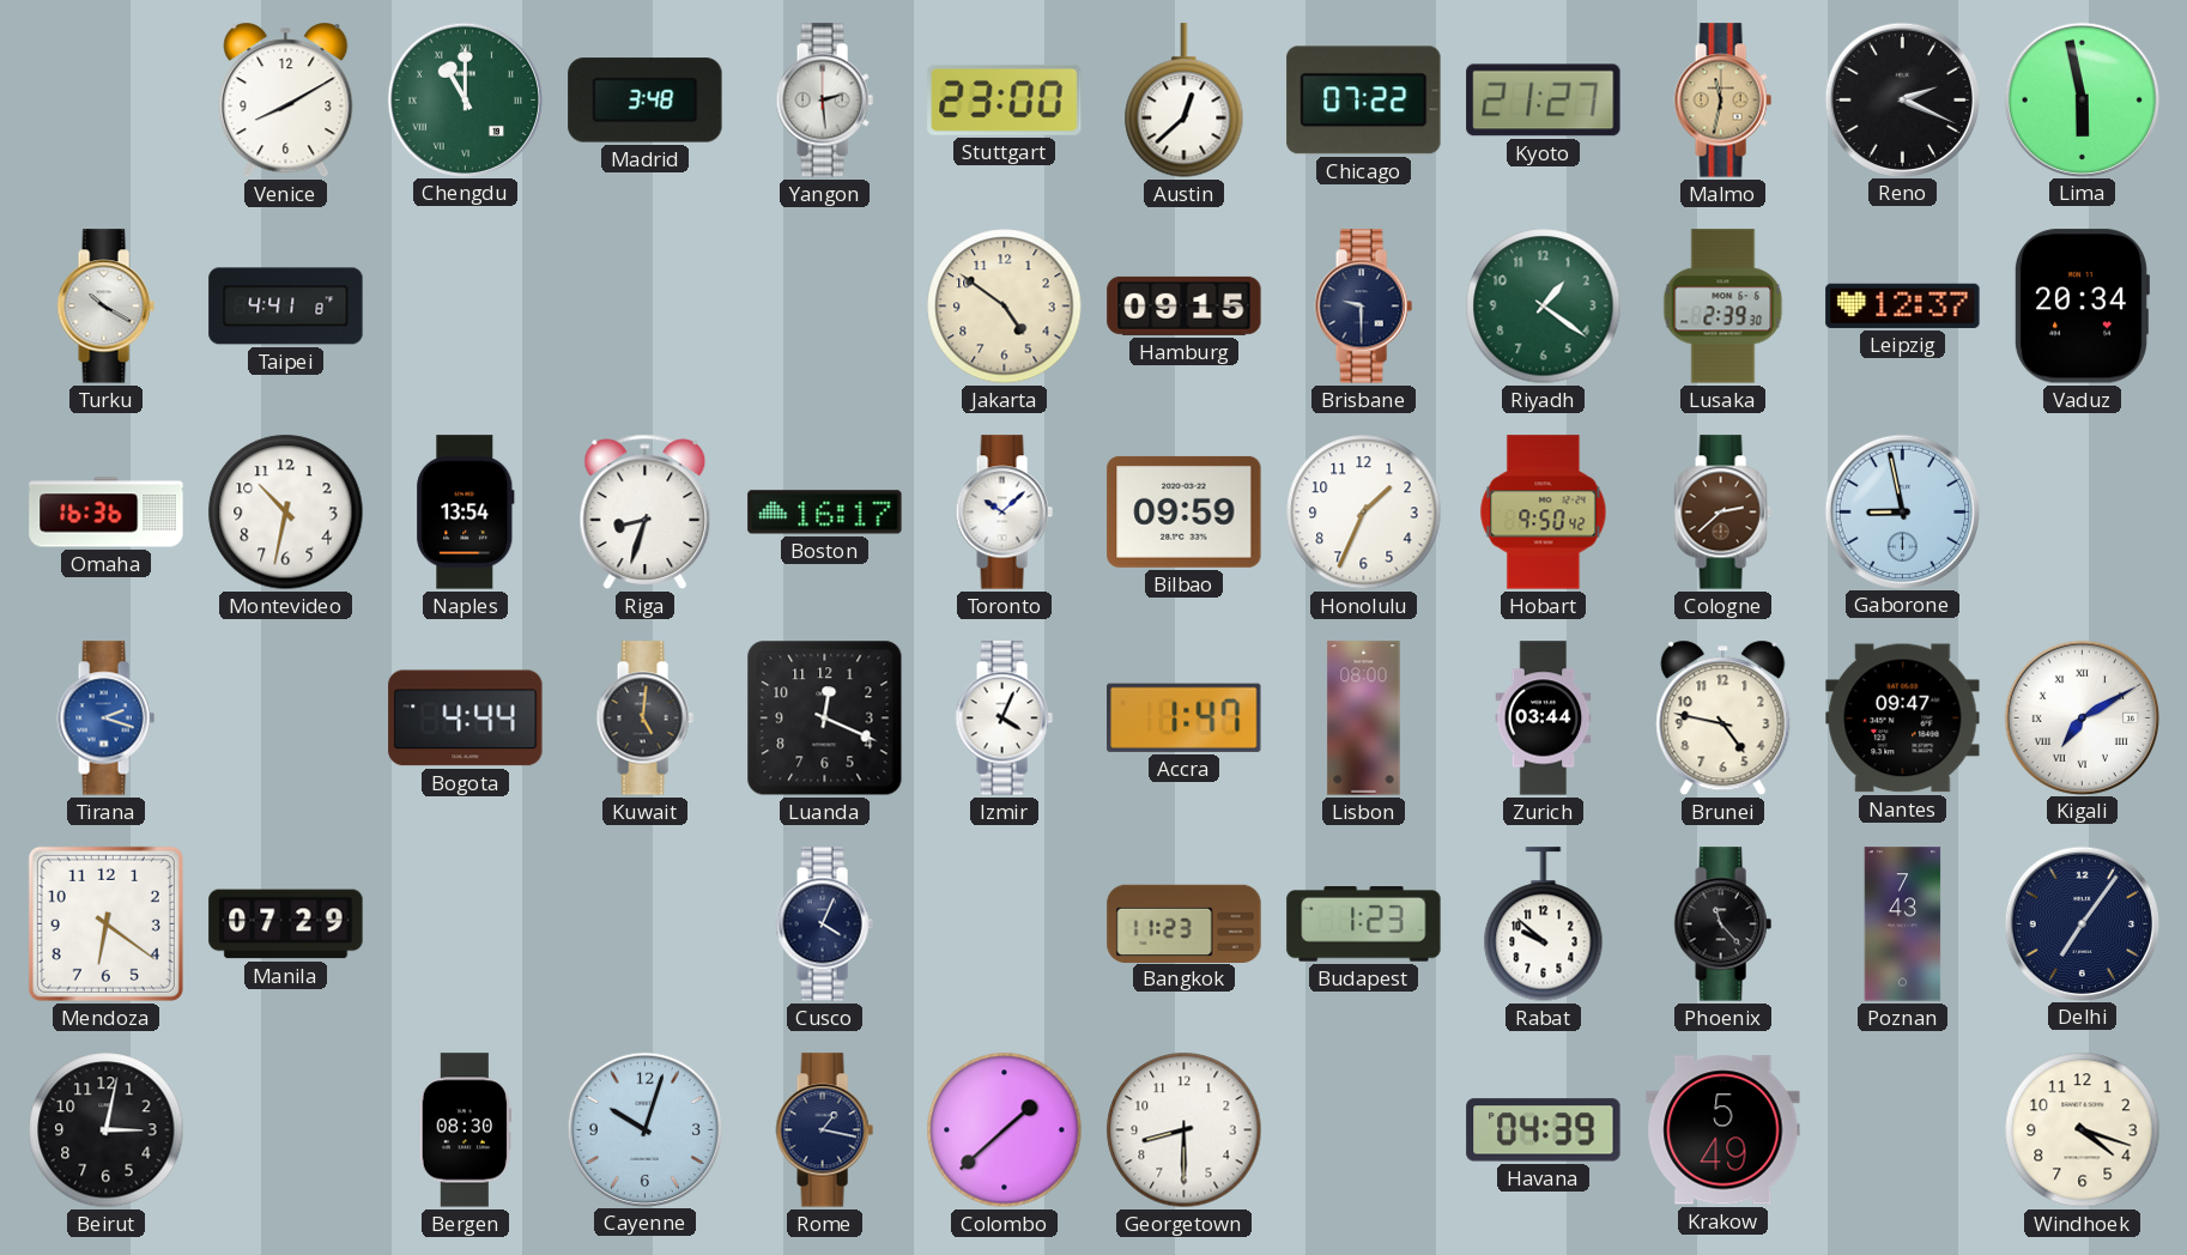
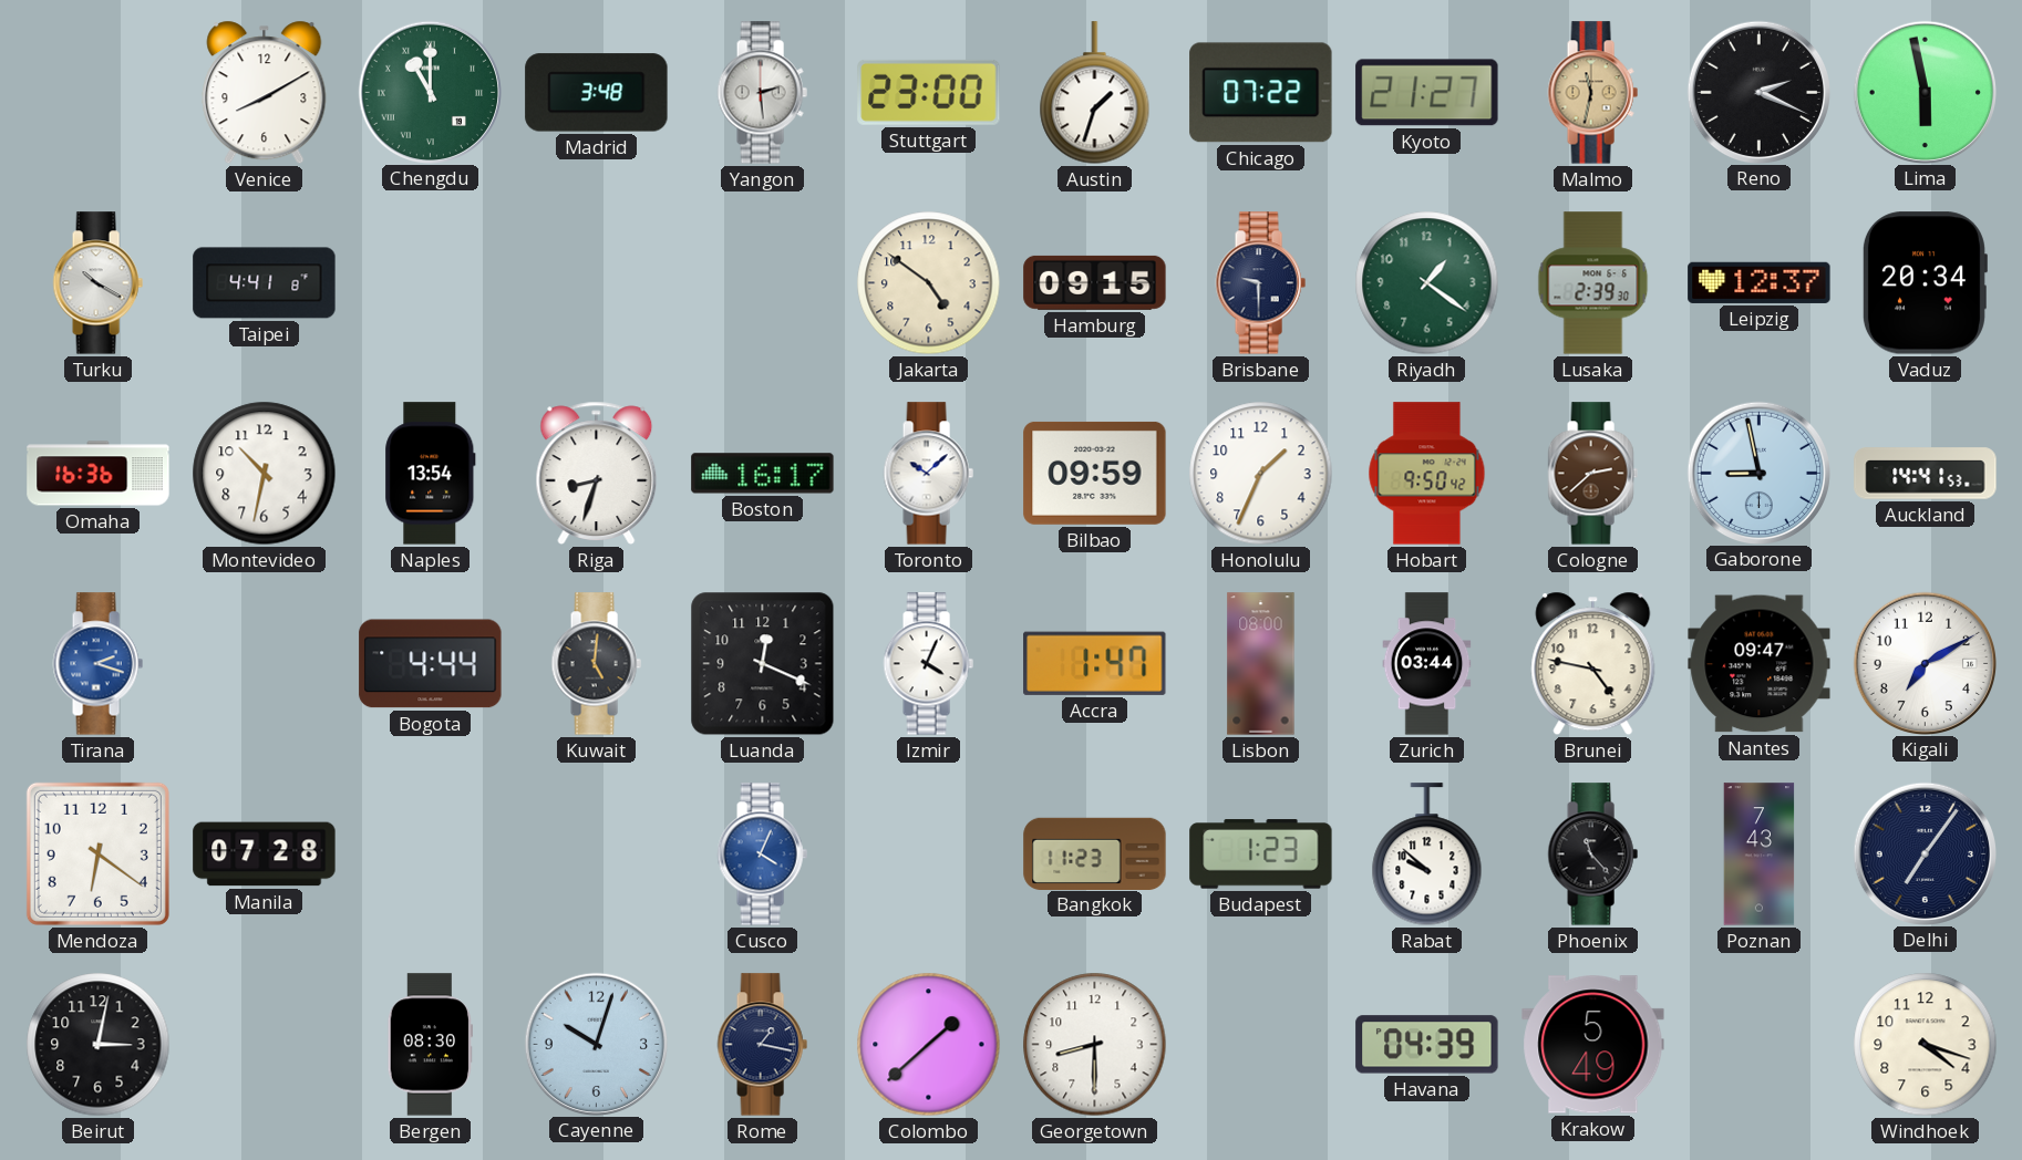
Austin: 12:38 -> 1:33
Auckland: none -> 14:41
Kigali numerals: Roman -> Arabic
Manila: 07:29 -> 07:28
Cusco dial: navy -> blue
